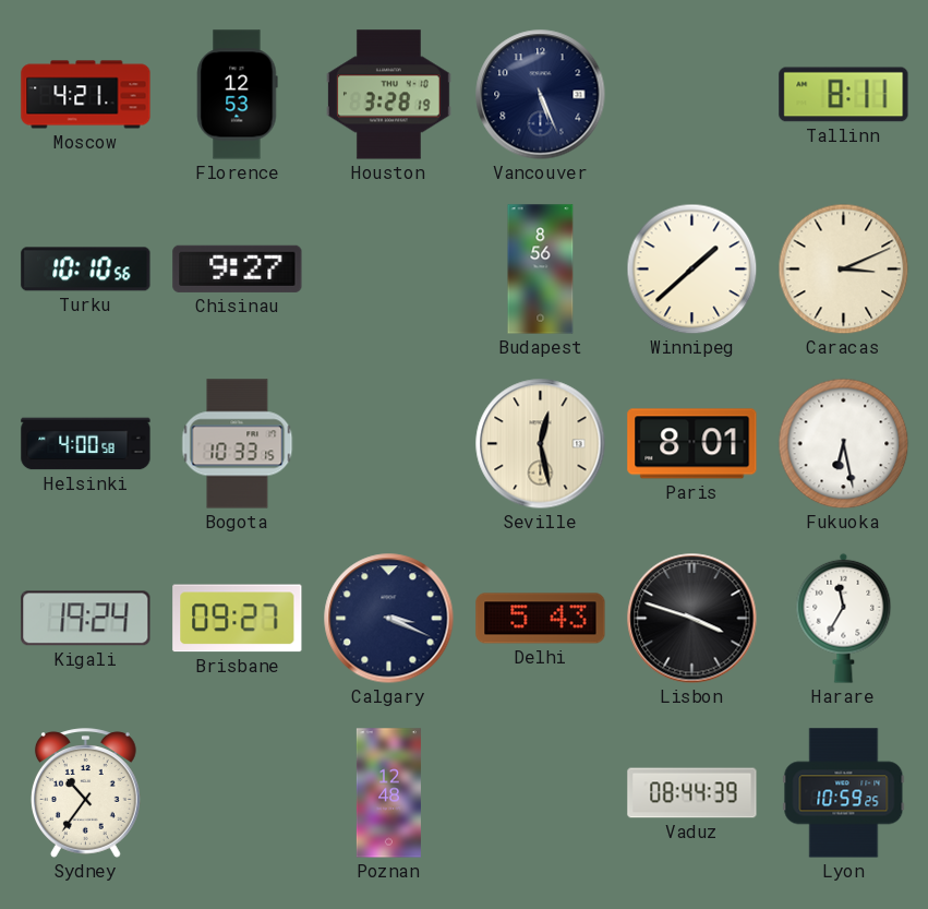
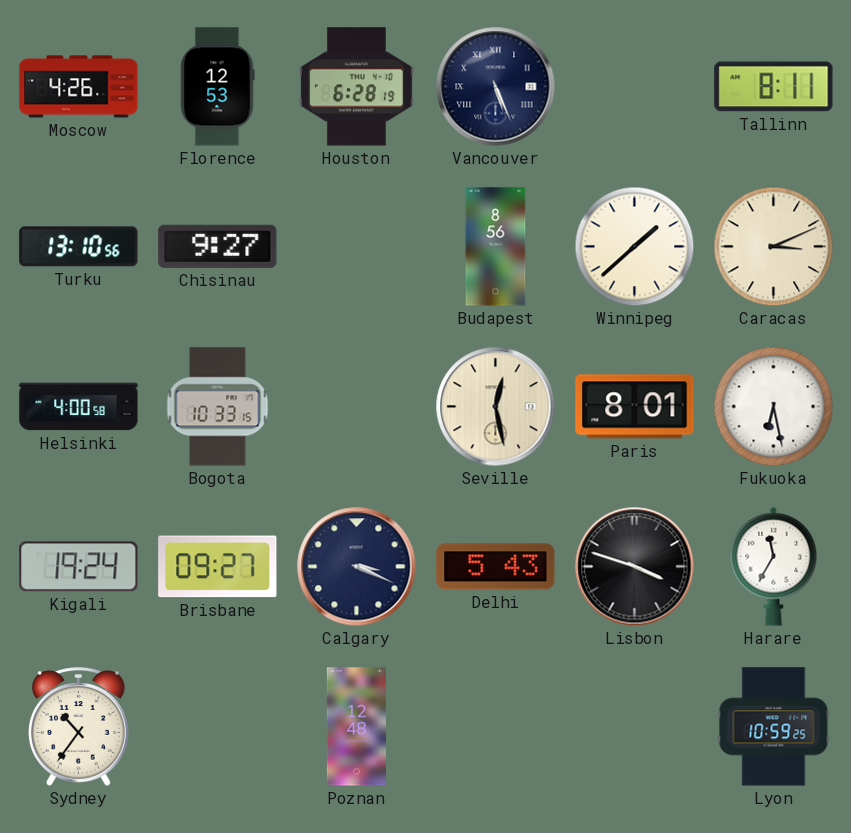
Moscow: 4:21 -> 4:26
Houston: 3:28 -> 6:28
Vancouver numerals: Arabic -> Roman
Turku: 10:10 -> 13:10
Vaduz: 08:44 -> none
